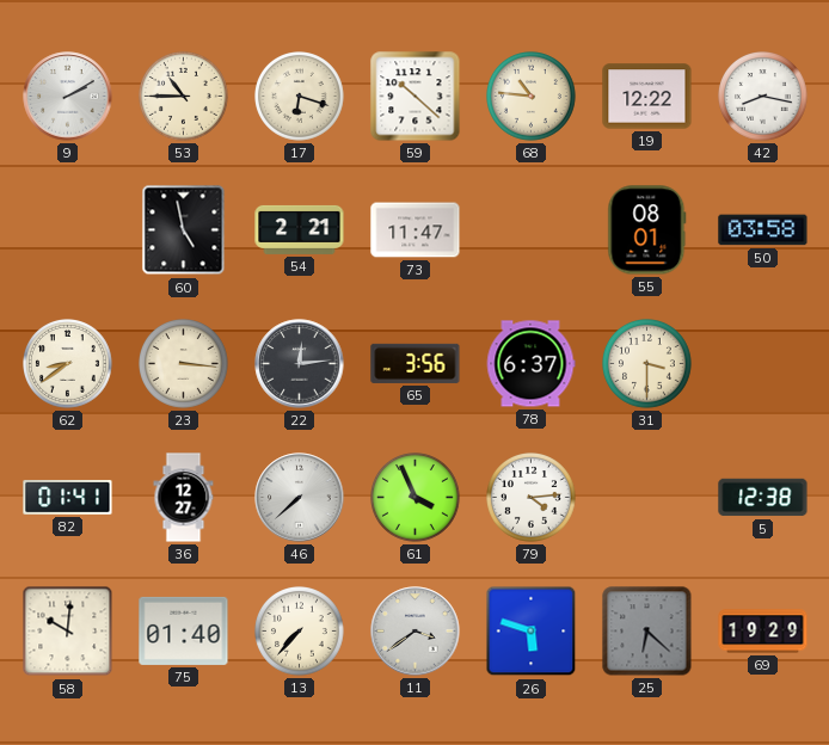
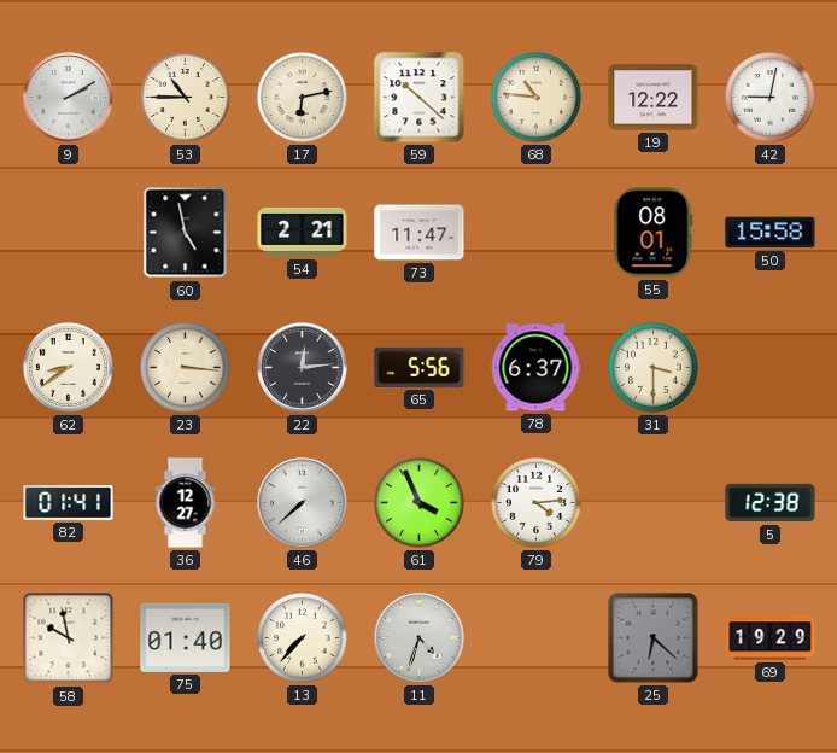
17: 6:18 -> 6:13
42: 8:17 -> 9:02
50: 03:58 -> 15:58
65: 3:56 -> 5:56
58: 10:01 -> 9:58
11: 3:39 -> 4:33
26: 5:48 -> none
